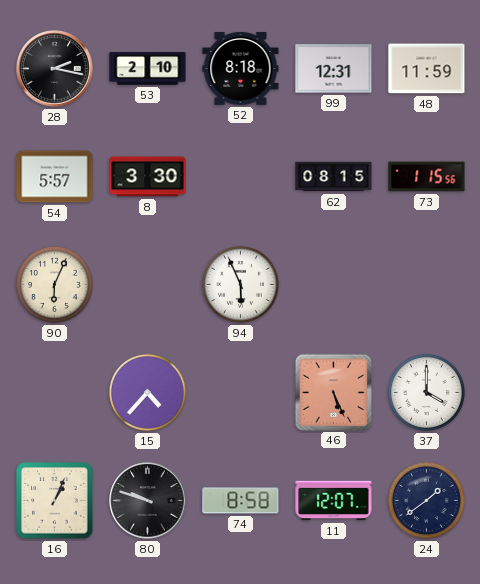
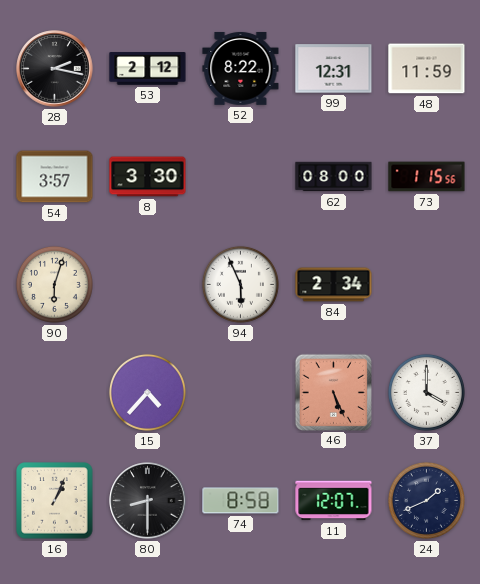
53: 2:10 -> 2:12
52: 8:18 -> 8:22
54: 5:57 -> 3:57
62: 08:15 -> 08:00
90: 6:04 -> 6:03
84: none -> 2:34
80: 9:48 -> 8:30
24: 1:39 -> 1:41
